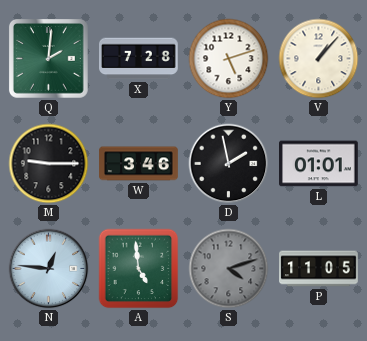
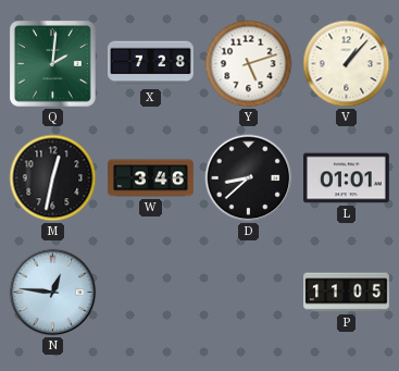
M: 9:15 -> 12:32
D: 1:58 -> 8:38
A: 4:59 -> none
S: 4:12 -> none
